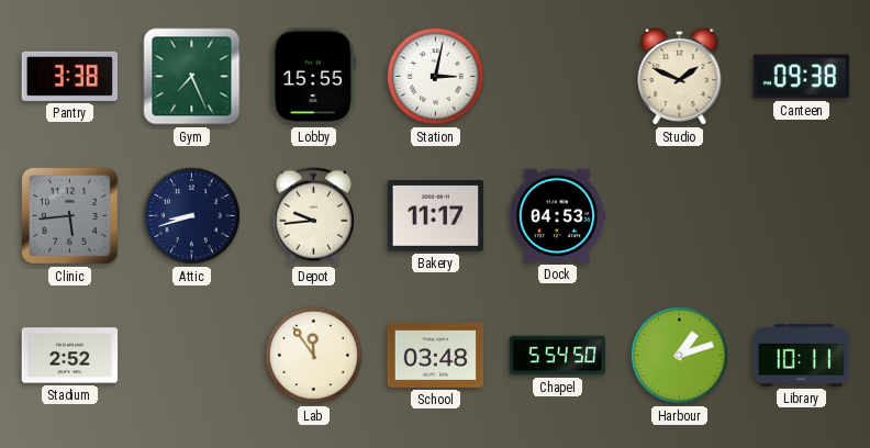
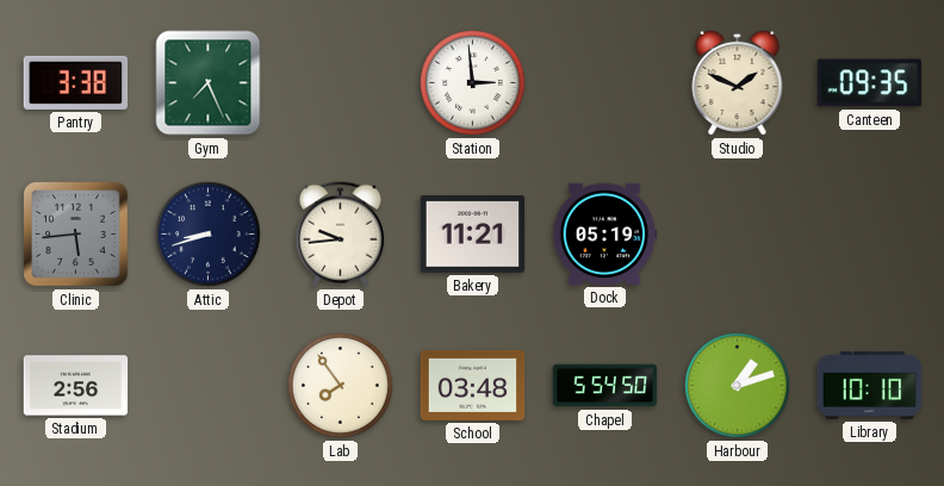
Lobby: 15:55 -> none
Station: 3:02 -> 2:59
Canteen: 09:38 -> 09:35
Bakery: 11:17 -> 11:21
Dock: 04:53 -> 05:19
Stadium: 2:52 -> 2:56
Lab: 11:54 -> 7:54
Library: 10:11 -> 10:10
